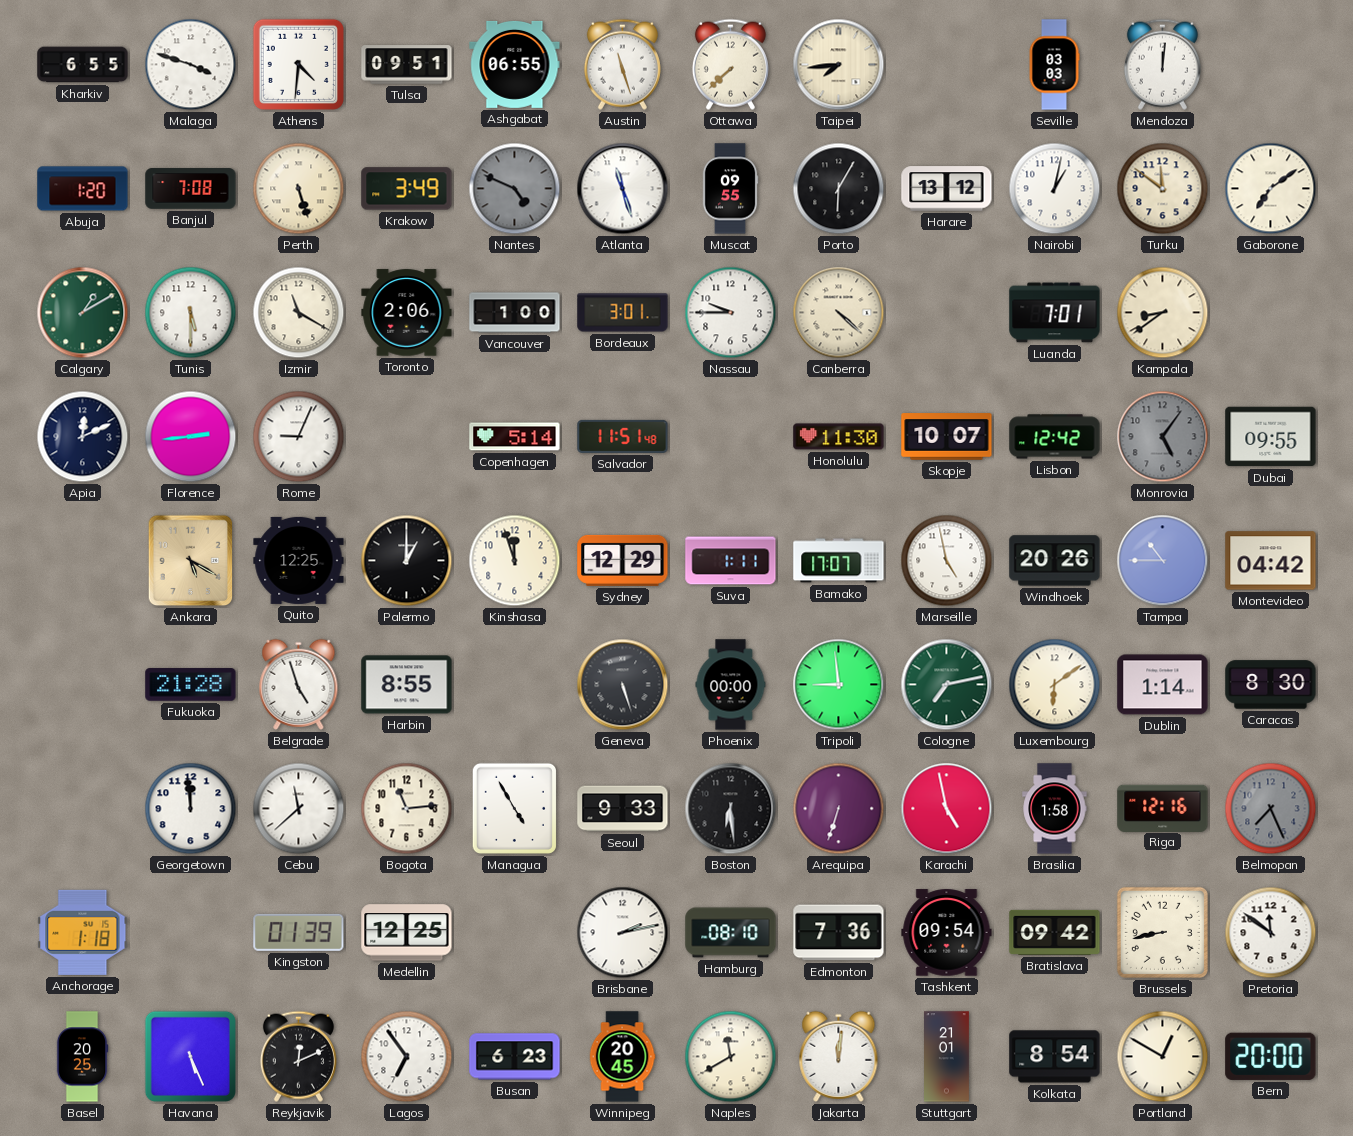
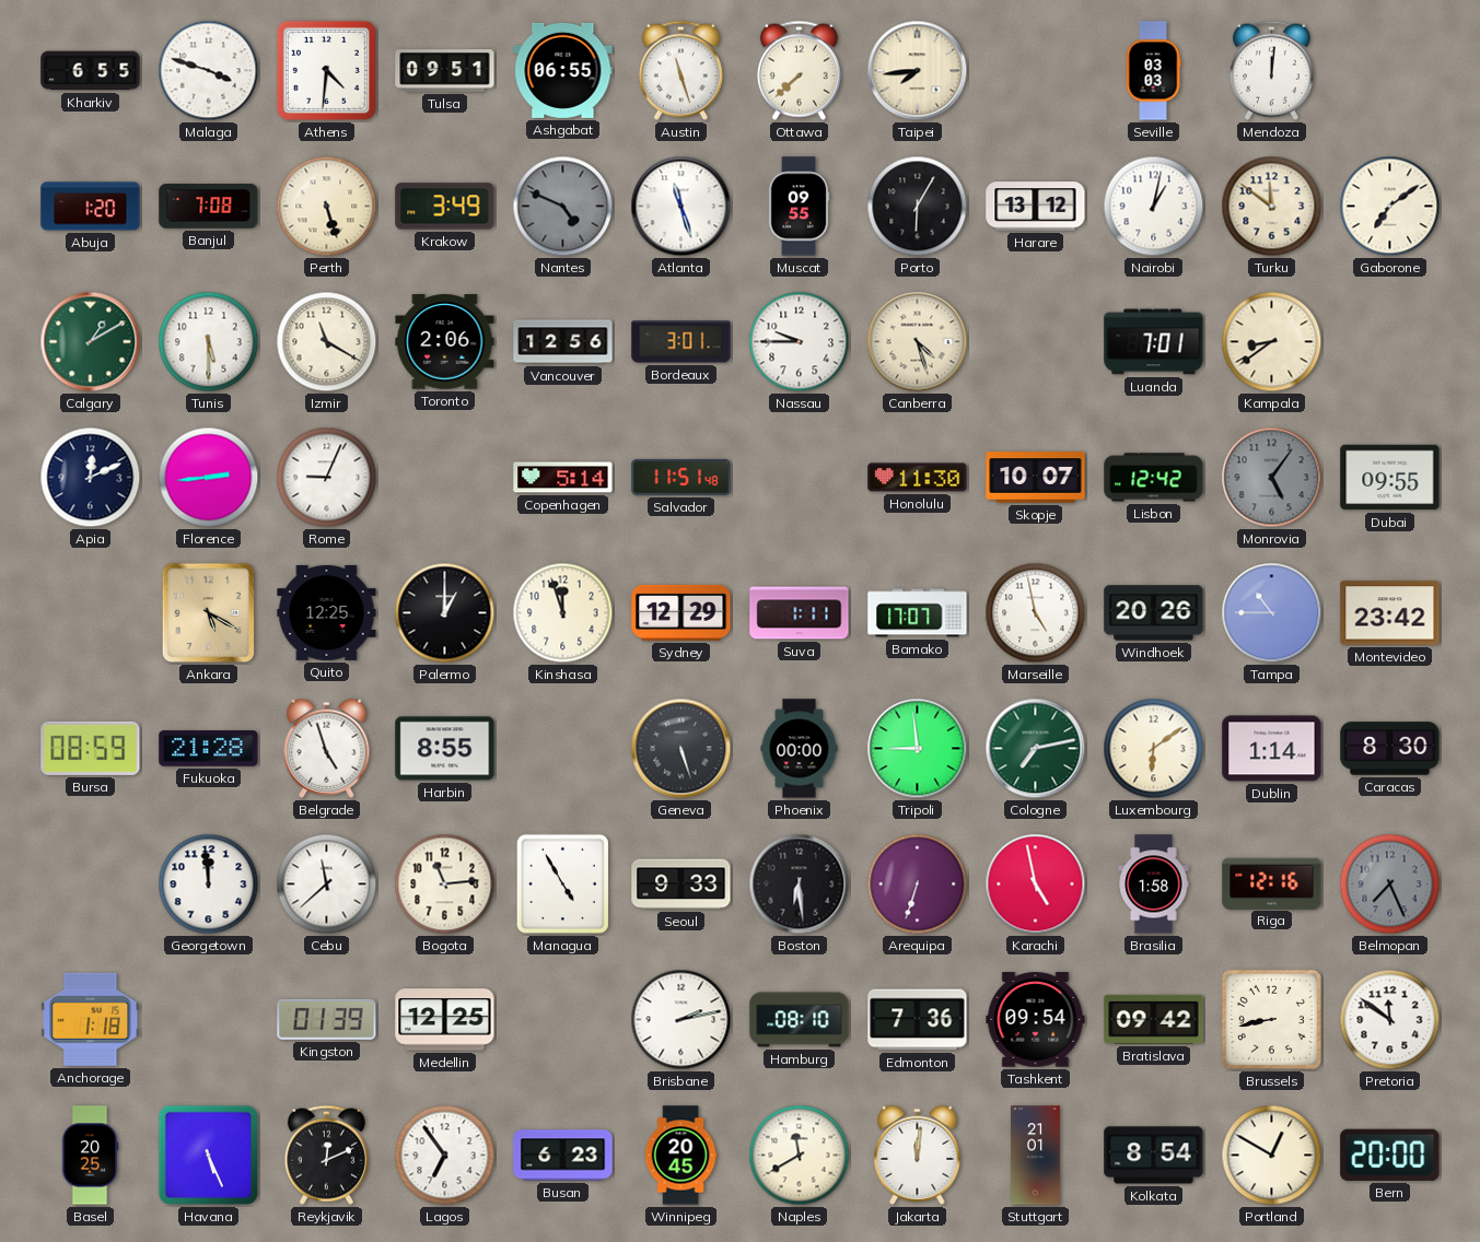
Vancouver: 1:00 -> 12:56
Canberra: 4:22 -> 4:27
Montevideo: 04:42 -> 23:42
Bursa: none -> 08:59
